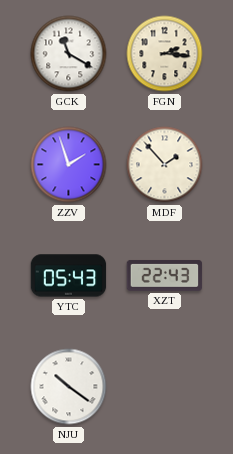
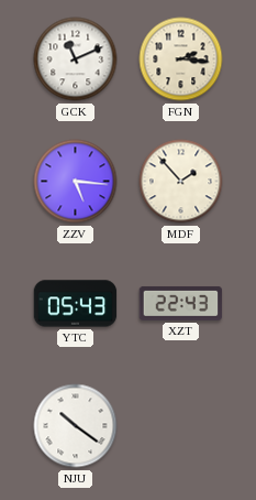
GCK: 11:20 -> 11:11
ZZV: 1:57 -> 5:16
